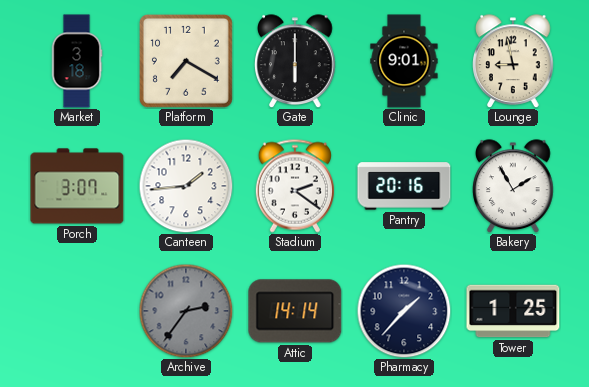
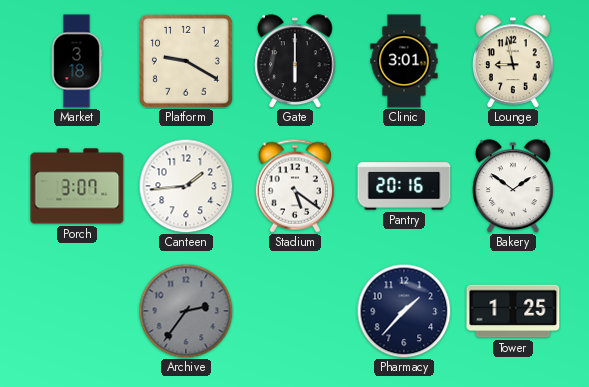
Platform: 7:20 -> 9:20
Clinic: 9:01 -> 3:01
Stadium: 2:21 -> 5:21
Bakery: 1:55 -> 1:51
Attic: 14:14 -> none
